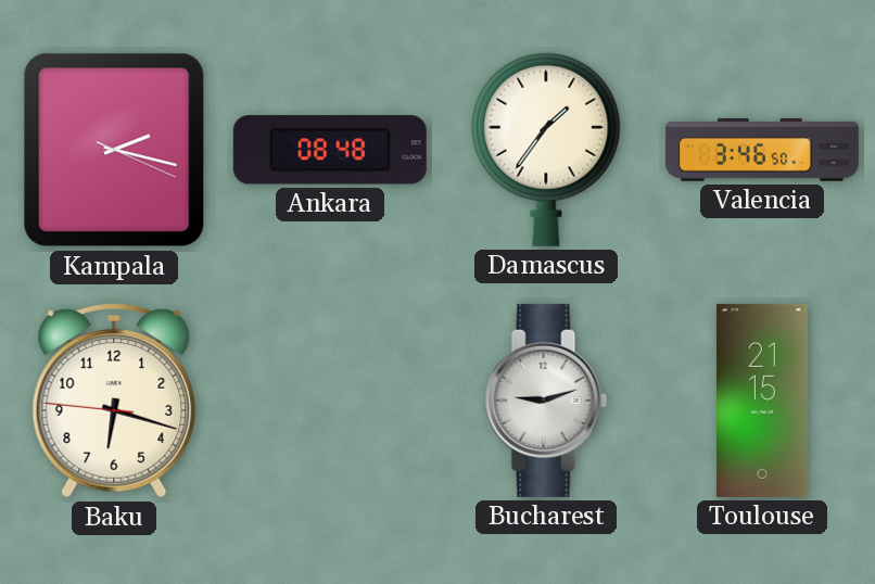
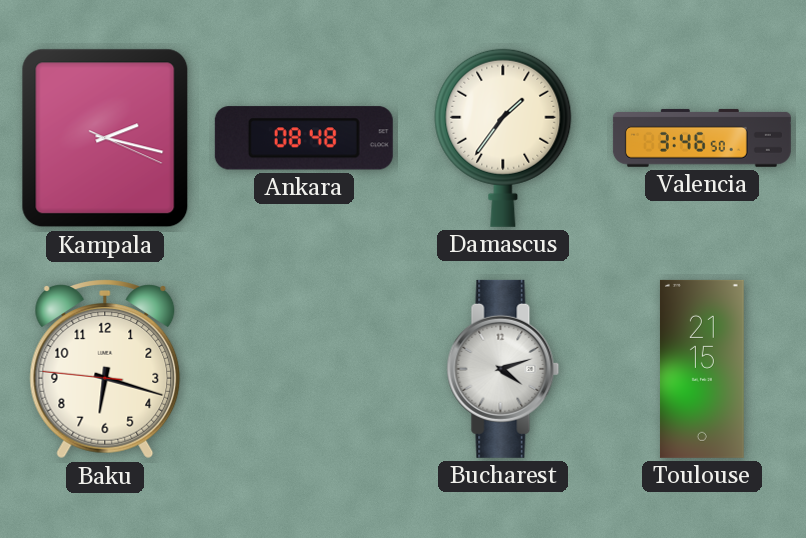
Bucharest: 9:12 -> 4:12
